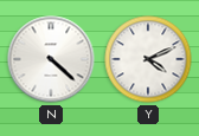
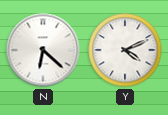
N: 4:22 -> 6:22
